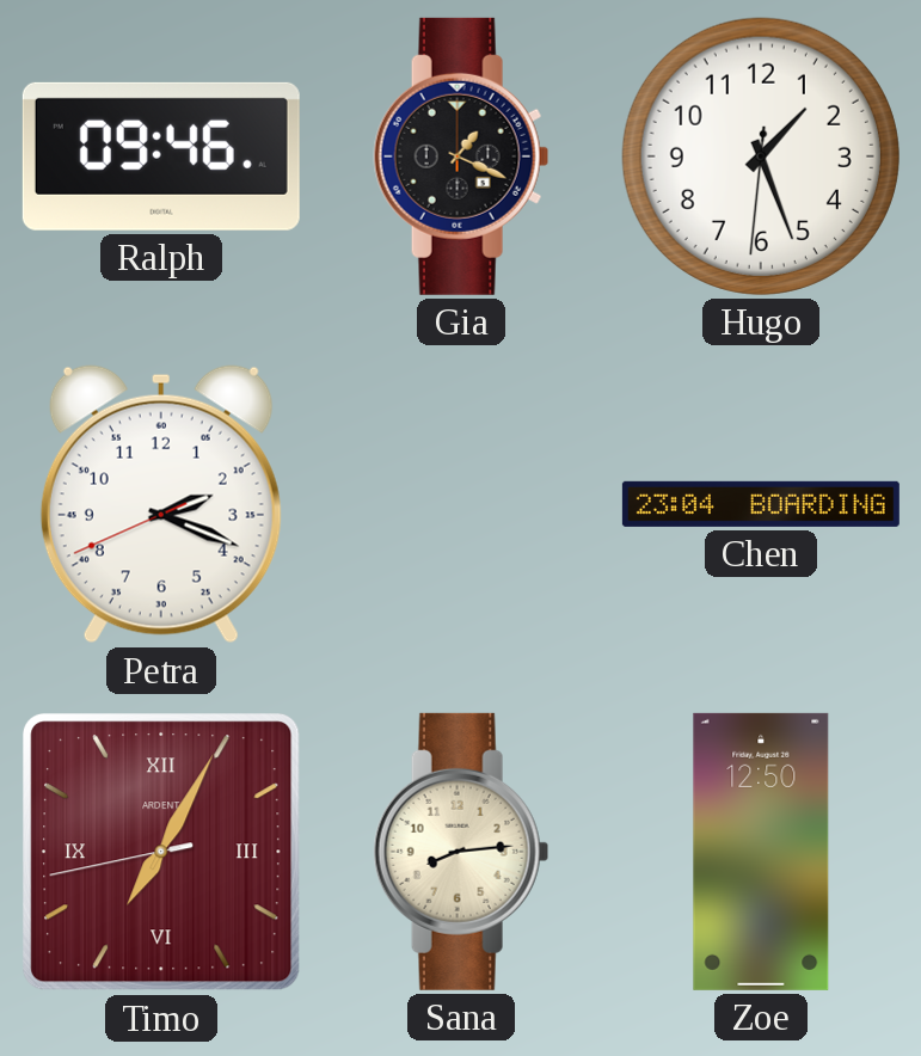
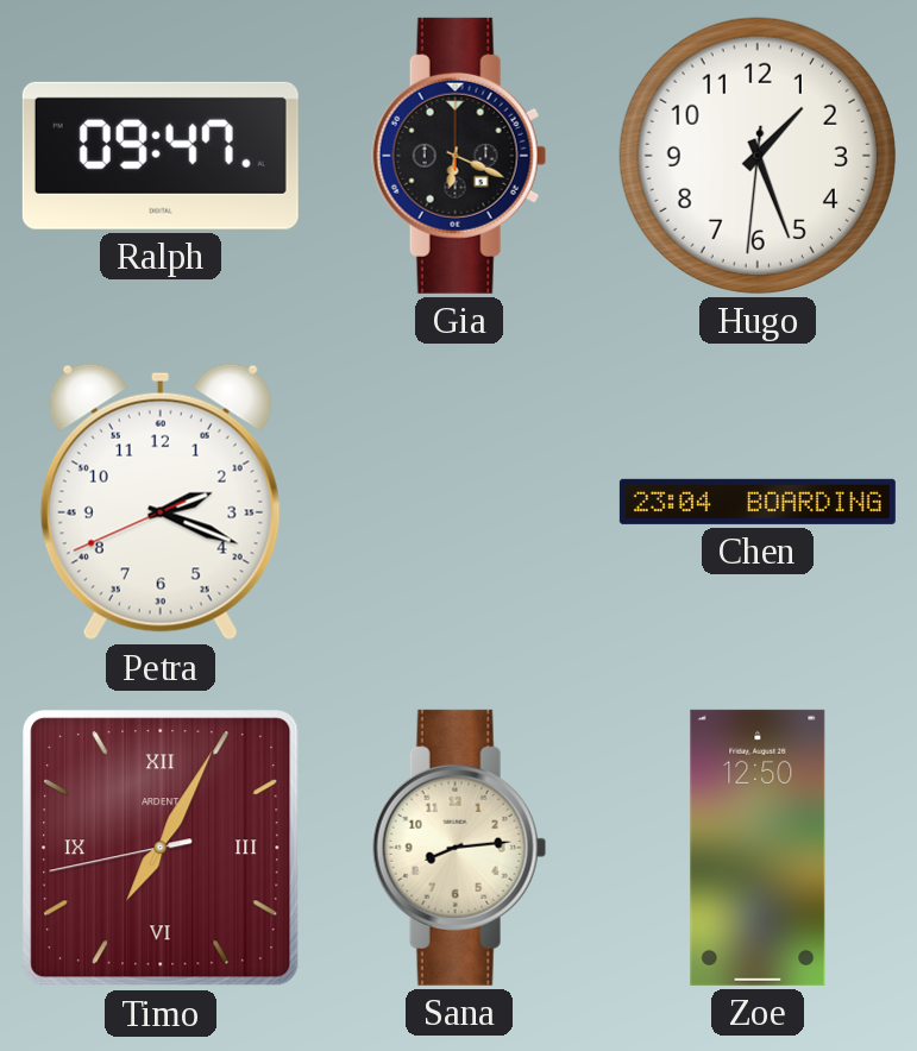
Ralph: 09:46 -> 09:47
Gia: 1:19 -> 6:19
